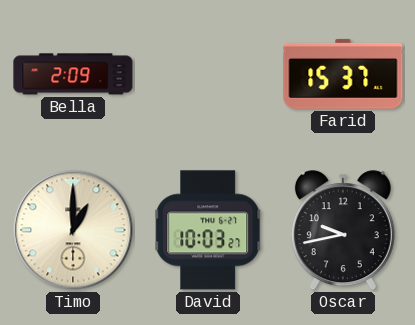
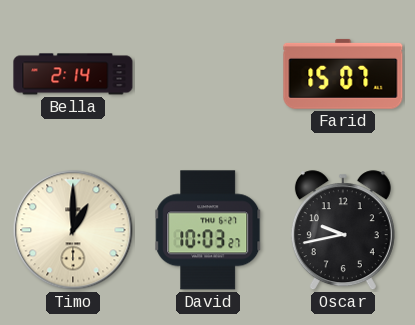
Bella: 2:09 -> 2:14
Farid: 15:37 -> 15:07
